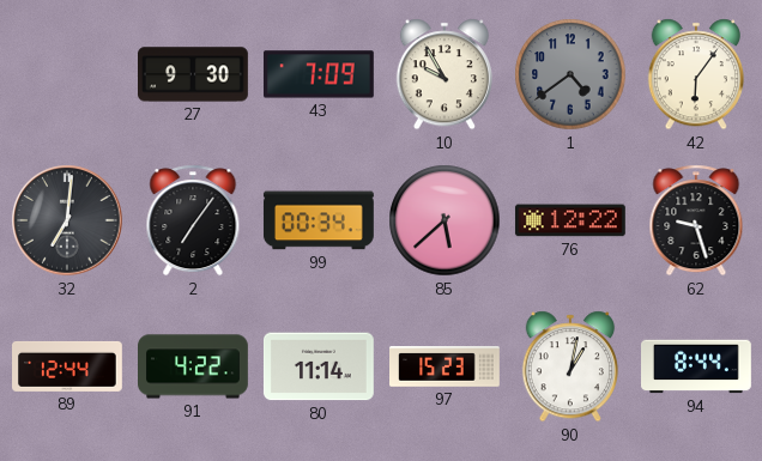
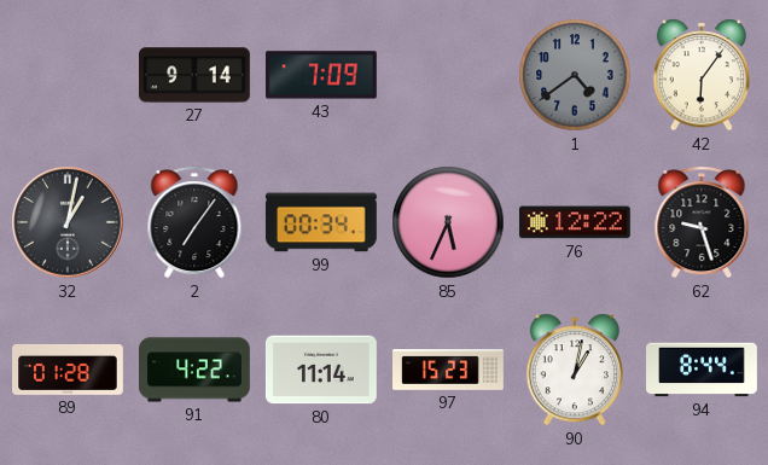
27: 9:30 -> 9:14
10: 9:55 -> none
32: 7:01 -> 1:02
85: 5:38 -> 5:34
89: 12:44 -> 01:28
